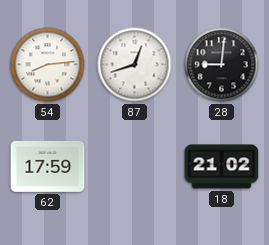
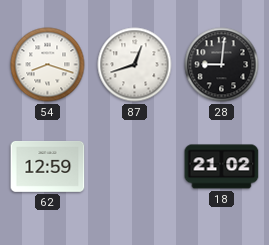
54: 8:14 -> 8:18
62: 17:59 -> 12:59
